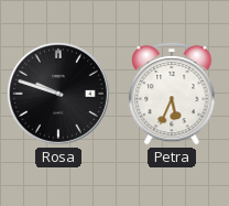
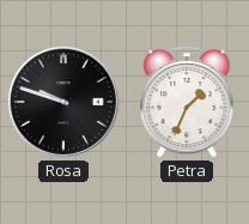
Petra: 5:34 -> 1:34
